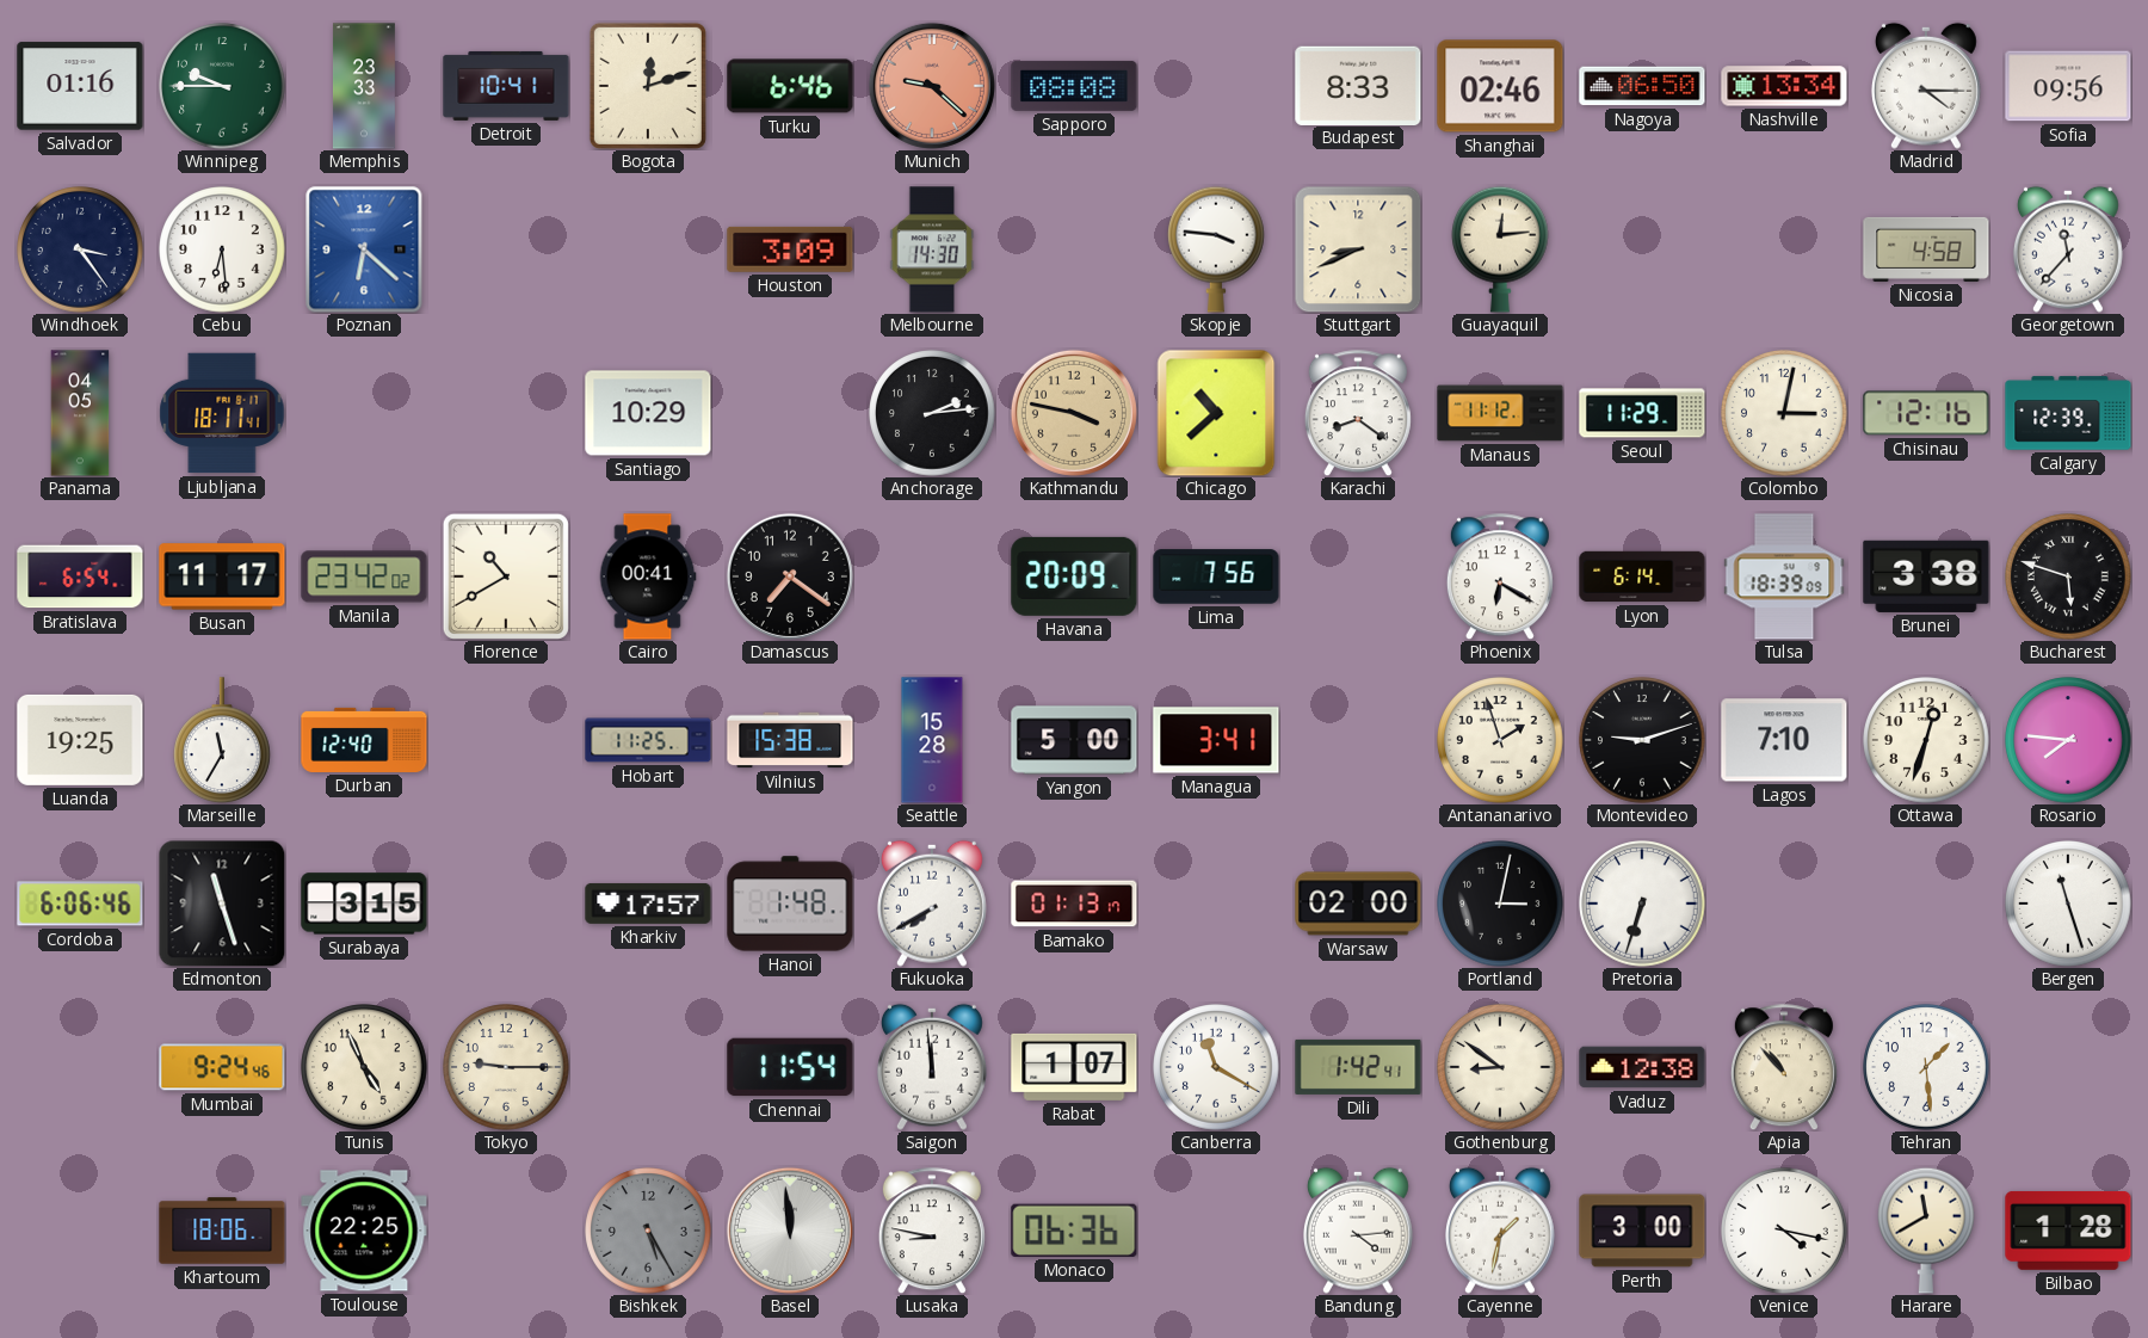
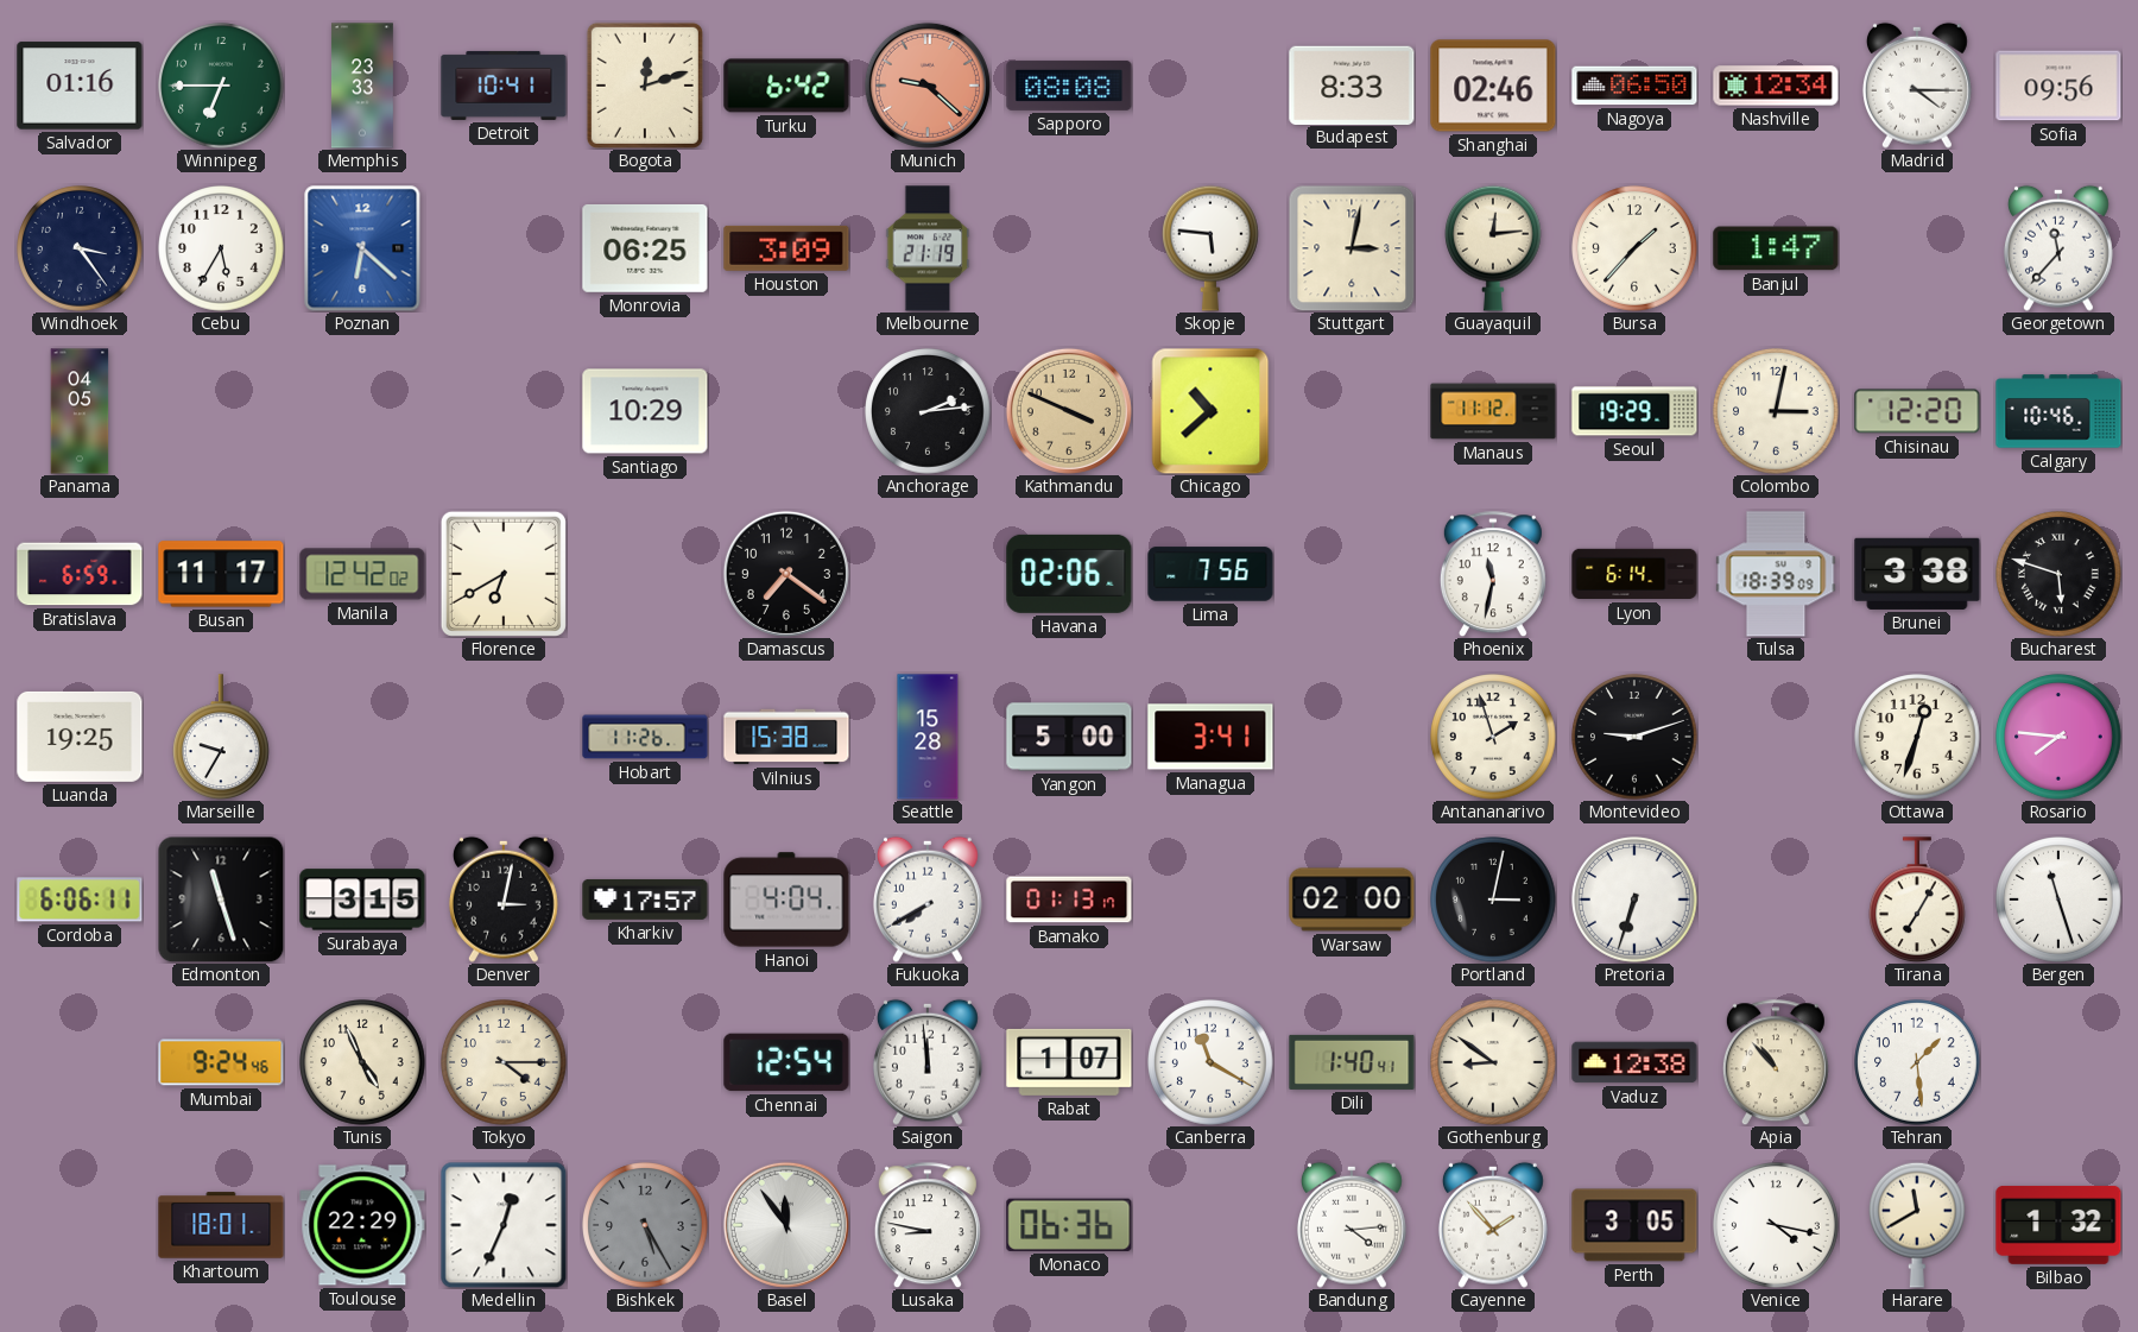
Winnipeg: 9:45 -> 6:45
Turku: 6:46 -> 6:42
Nashville: 13:34 -> 12:34
Cebu: 6:29 -> 5:35
Monrovia: none -> 06:25
Melbourne: 14:30 -> 21:19
Skopje: 3:46 -> 5:46
Stuttgart: 8:41 -> 3:02
Bursa: none -> 1:37
Banjul: none -> 1:47
Nicosia: 4:58 -> none
Ljubljana: 18:11 -> none
Kathmandu: 3:47 -> 3:49
Karachi: 8:21 -> none
Seoul: 11:29 -> 19:29
Chisinau: 12:16 -> 12:20
Calgary: 12:39 -> 10:46
Bratislava: 6:54 -> 6:59
Manila: 23:42 -> 12:42
Florence: 10:40 -> 6:40
Cairo: 00:41 -> none
Havana: 20:09 -> 02:06
Phoenix: 6:20 -> 11:32
Marseille: 11:35 -> 9:35
Durban: 12:40 -> none
Hobart: 11:25 -> 11:26
Lagos: 7:10 -> none
Cordoba: 6:06:46 -> 6:06:11
Denver: none -> 3:02
Hanoi: 1:48 -> 4:04
Tirana: none -> 7:05
Tokyo: 9:15 -> 4:15
Chennai: 11:54 -> 12:54
Dili: 1:42 -> 1:40
Khartoum: 18:06 -> 18:01
Toulouse: 22:25 -> 22:29
Medellin: none -> 12:34
Basel: 11:59 -> 11:54
Cayenne: 1:32 -> 1:53
Perth: 3:00 -> 3:05
Bilbao: 1:28 -> 1:32
